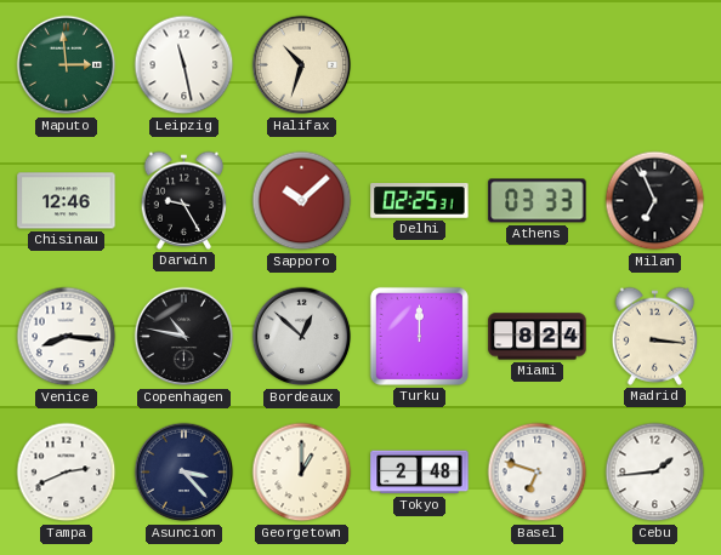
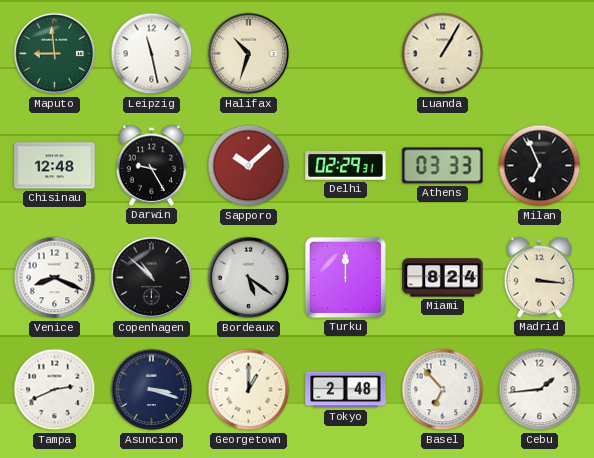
Maputo: 2:59 -> 8:59
Luanda: none -> 1:05
Chisinau: 12:46 -> 12:48
Delhi: 02:25 -> 02:29
Venice: 8:16 -> 8:19
Copenhagen: 10:47 -> 10:52
Bordeaux: 12:52 -> 5:21
Asuncion: 3:23 -> 3:18
Basel: 6:48 -> 6:53
